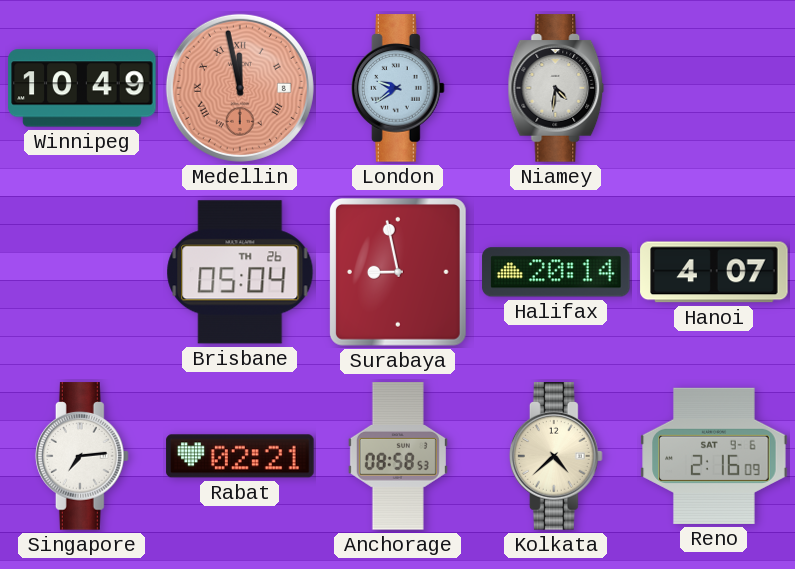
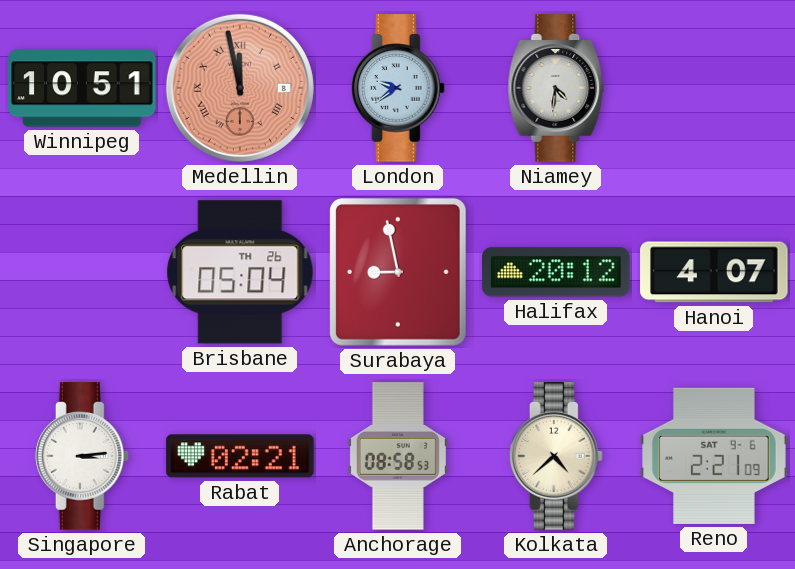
Winnipeg: 10:49 -> 10:51
Halifax: 20:14 -> 20:12
Singapore: 7:14 -> 3:14
Reno: 2:16 -> 2:21
